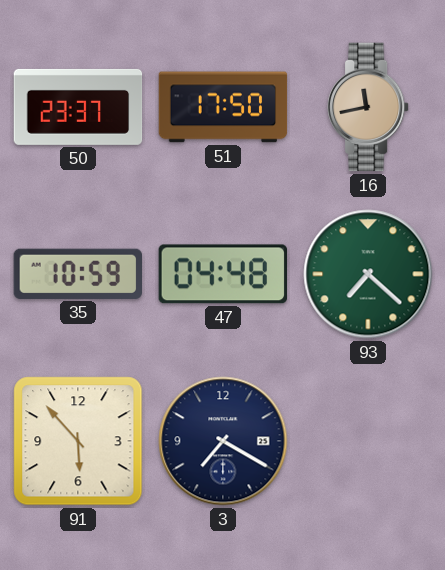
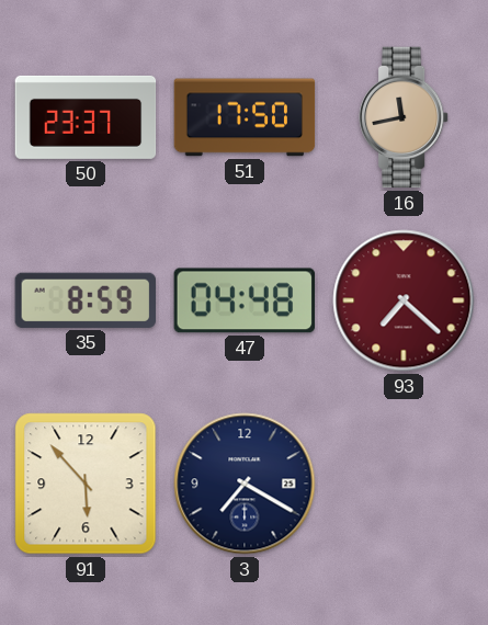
35: 10:59 -> 8:59
93 dial: green -> burgundy
